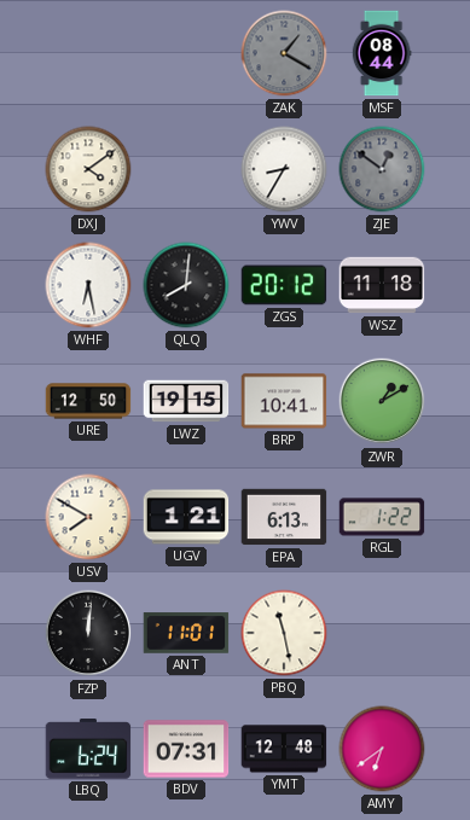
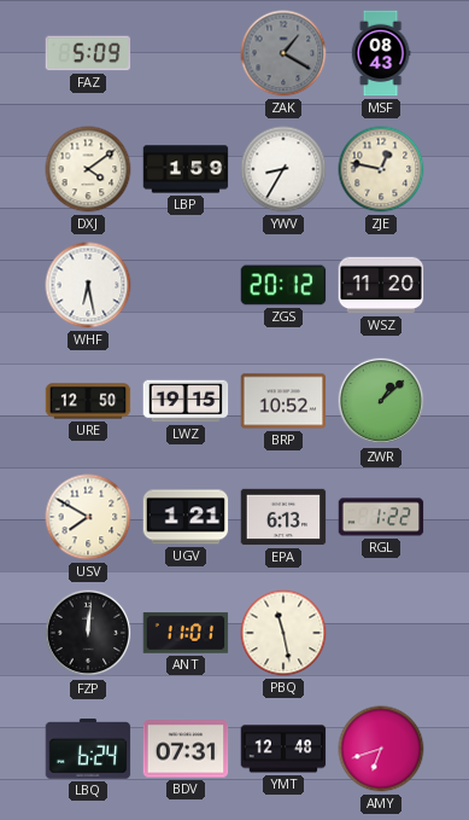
FAZ: none -> 5:09
MSF: 08:44 -> 08:43
LBP: none -> 1:59
ZJE: 12:51 -> 12:47
ZJE dial: grey -> cream
QLQ: 8:01 -> none
WSZ: 11:18 -> 11:20
BRP: 10:41 -> 10:52
ZWR: 1:10 -> 1:08
AMY: 6:39 -> 6:42
